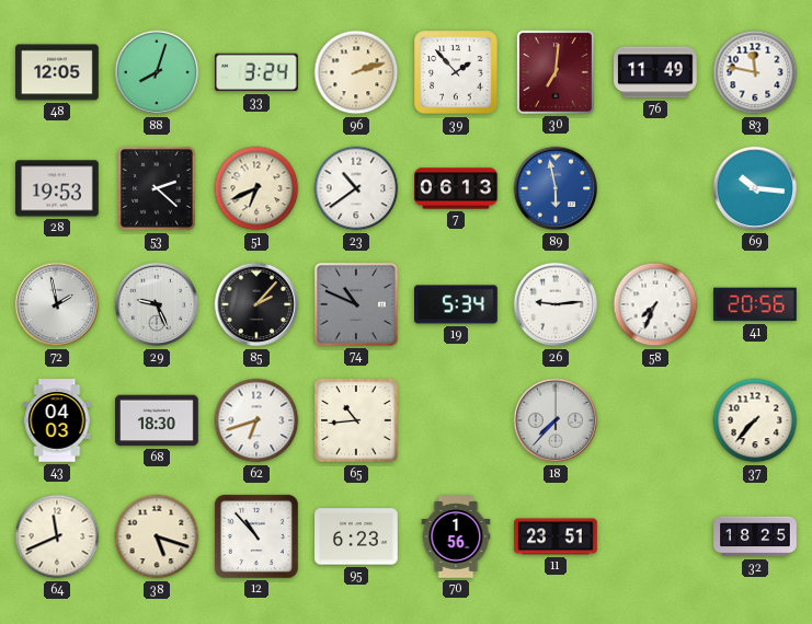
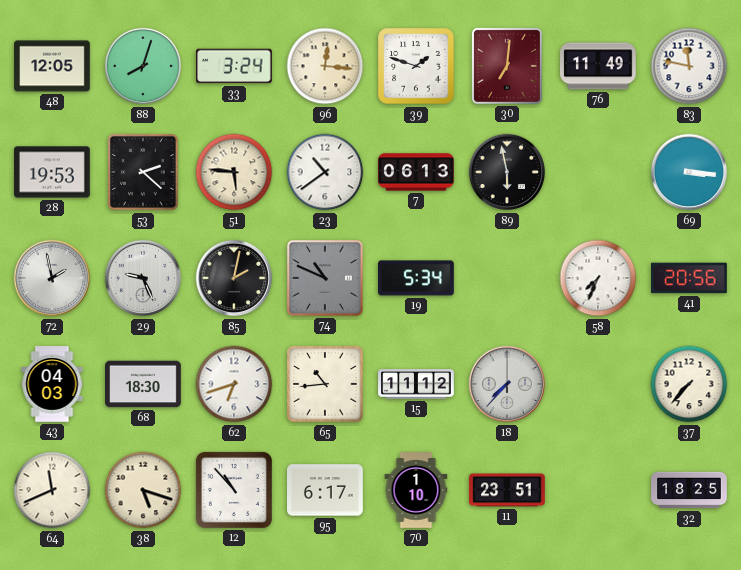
96: 2:12 -> 12:16
39: 1:53 -> 1:48
51: 6:41 -> 5:46
89 dial: blue -> black
69: 10:16 -> 3:16
85: 2:07 -> 2:02
26: 9:14 -> none
15: none -> 11:12
95: 6:23 -> 6:17
70: 1:56 -> 1:10
